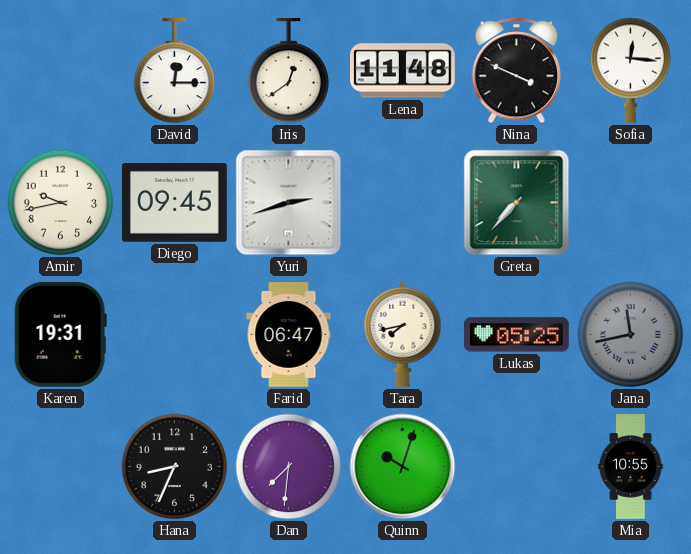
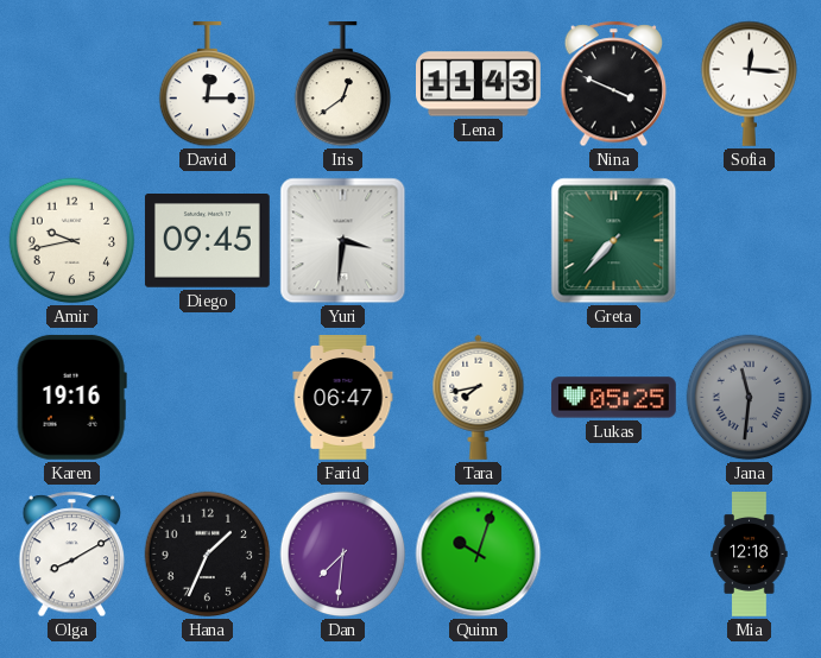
Lena: 11:48 -> 11:43
Yuri: 2:42 -> 3:31
Karen: 19:31 -> 19:16
Jana: 11:43 -> 11:31
Olga: none -> 8:10
Hana: 8:34 -> 1:34
Mia: 10:55 -> 12:18
